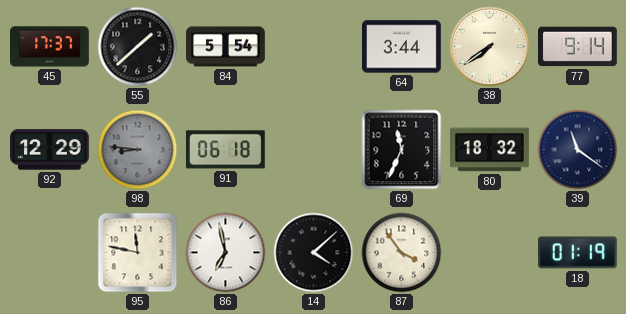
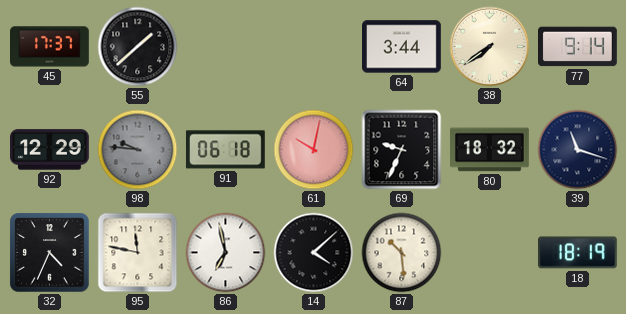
84: 5:54 -> none
98: 8:46 -> 9:46
61: none -> 10:02
69: 11:34 -> 9:34
39: 11:21 -> 11:18
32: none -> 4:34
87: 3:54 -> 10:29
18: 01:19 -> 18:19
